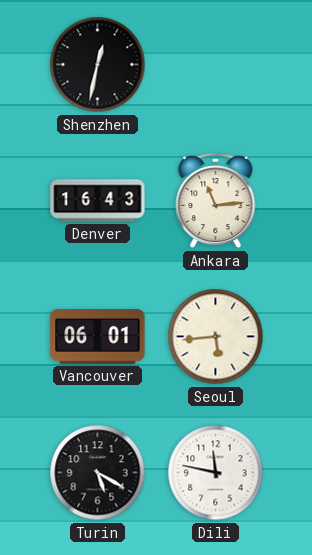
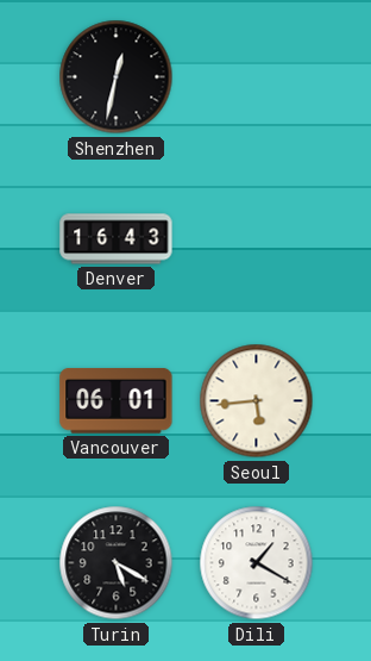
Ankara: 11:14 -> none
Dili: 11:47 -> 1:20
